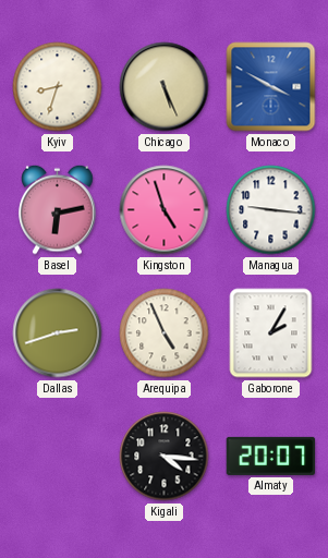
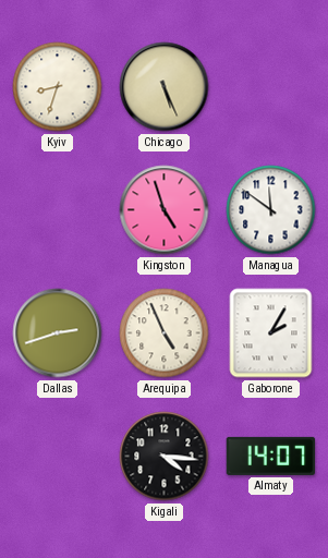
Monaco: 3:50 -> none
Basel: 6:13 -> none
Managua: 9:16 -> 11:51
Almaty: 20:07 -> 14:07
